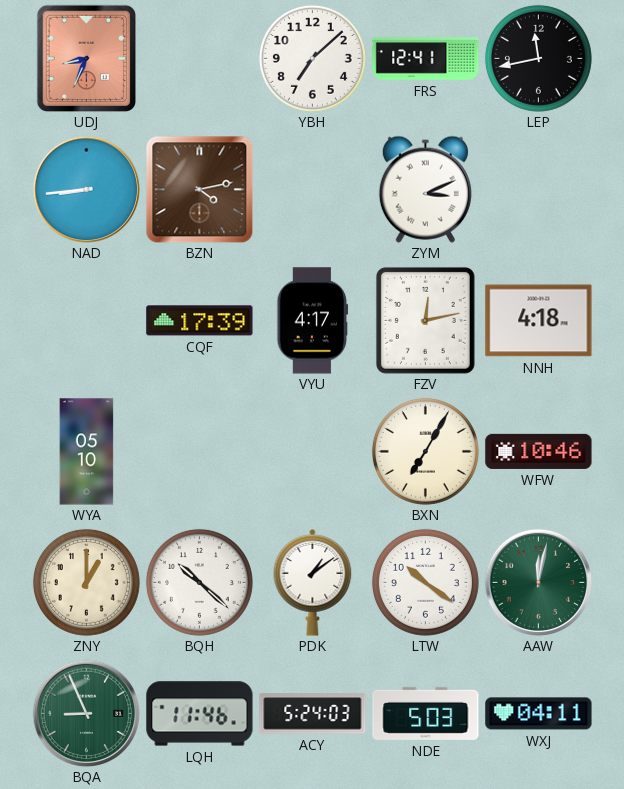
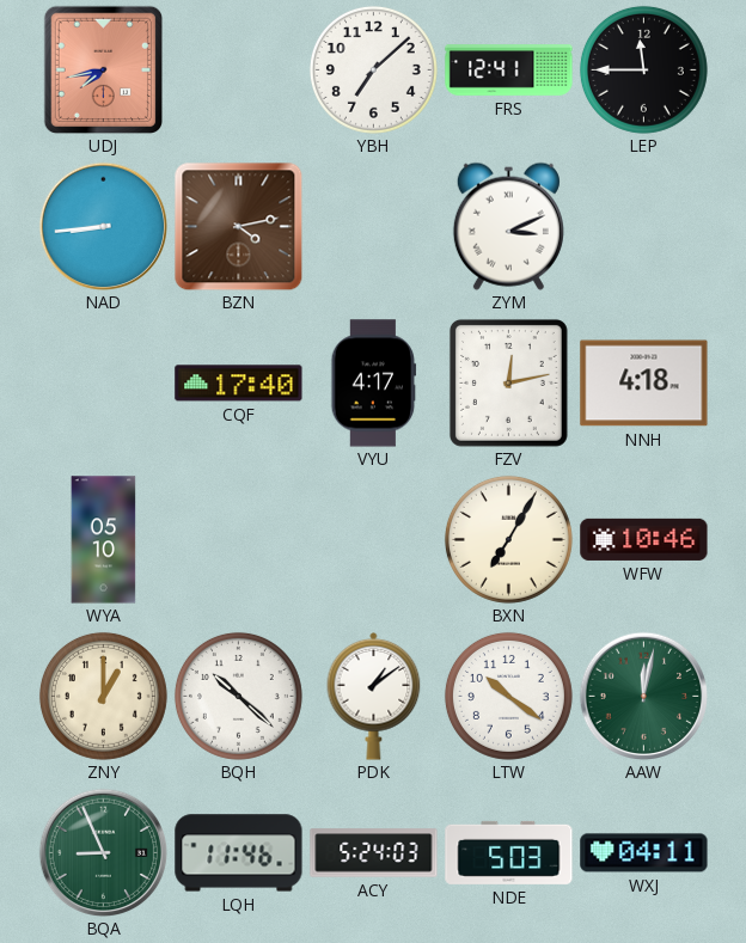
UDJ: 8:34 -> 7:43
LEP: 11:43 -> 11:45
CQF: 17:39 -> 17:40
